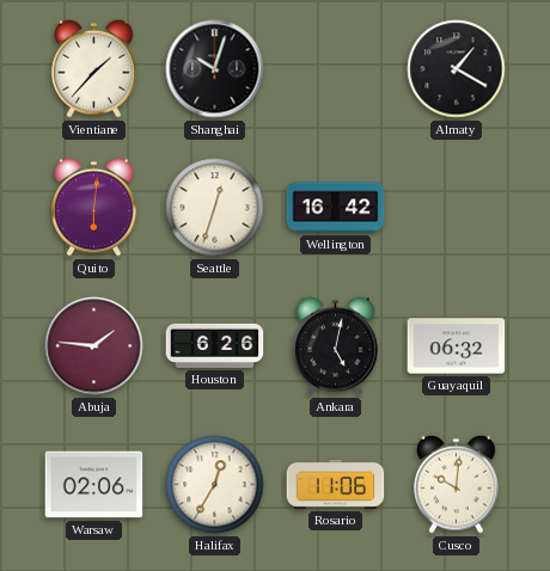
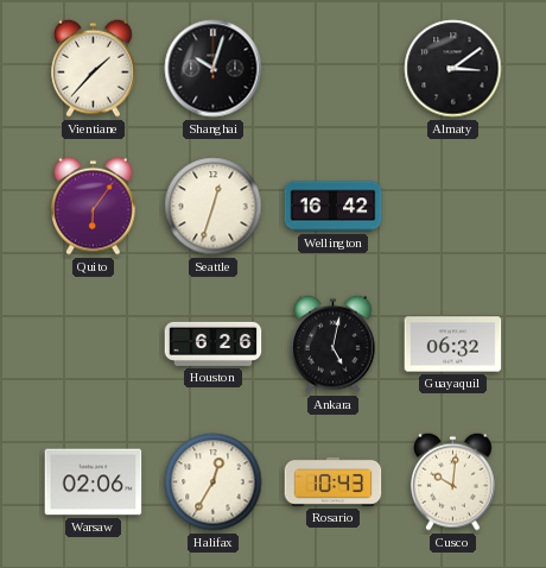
Almaty: 1:20 -> 3:09
Quito: 6:01 -> 6:06
Abuja: 1:46 -> none
Rosario: 11:06 -> 10:43
